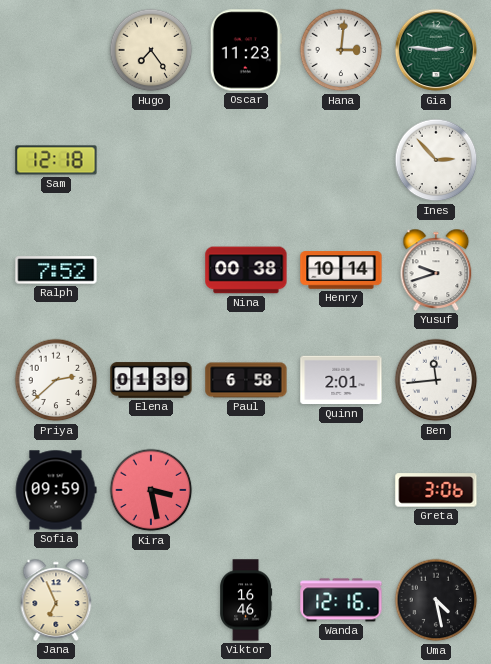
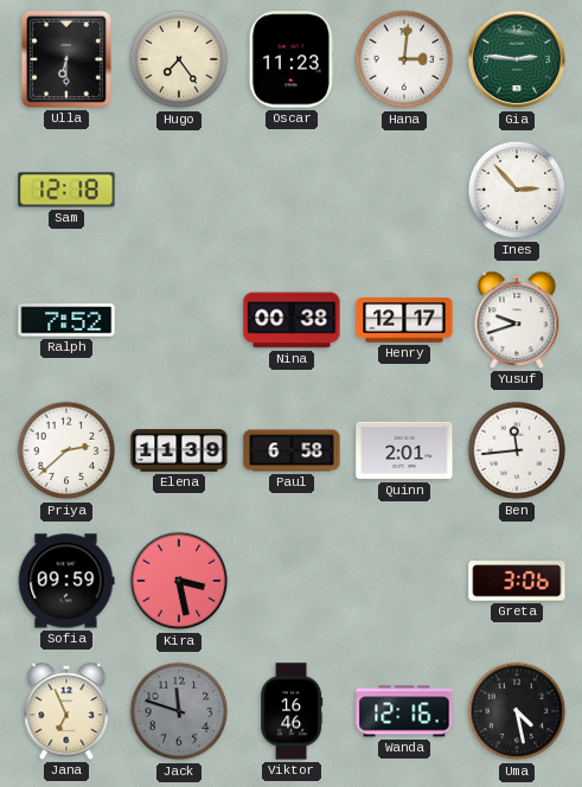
Ulla: none -> 6:30
Henry: 10:14 -> 12:17
Elena: 01:39 -> 11:39
Jack: none -> 11:48
